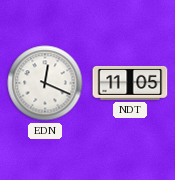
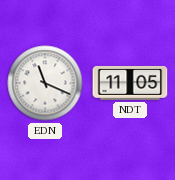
EDN: 12:19 -> 11:19
